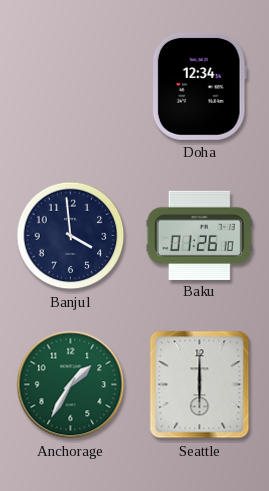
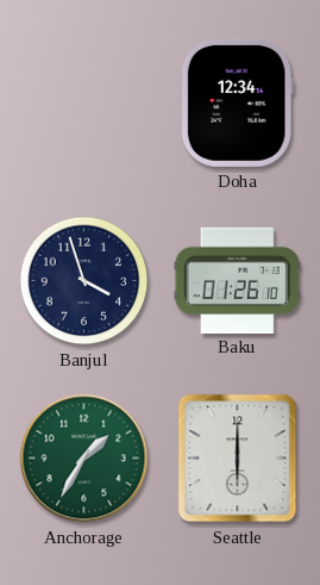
Banjul: 3:59 -> 3:57
